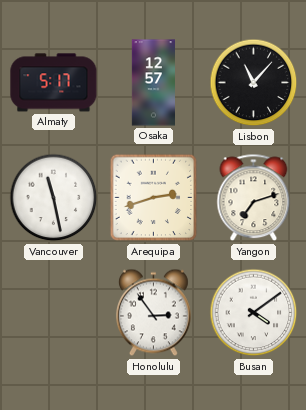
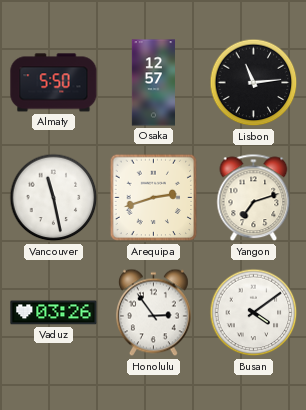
Almaty: 5:17 -> 5:50
Lisbon: 11:07 -> 11:14
Vaduz: none -> 03:26
